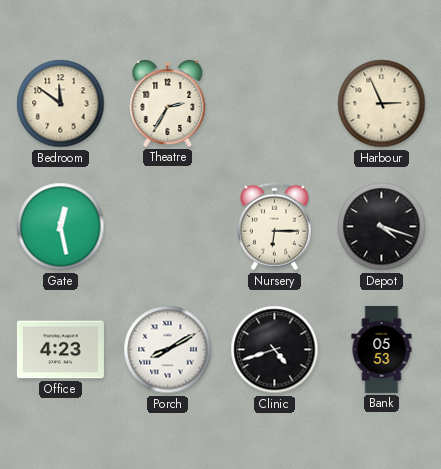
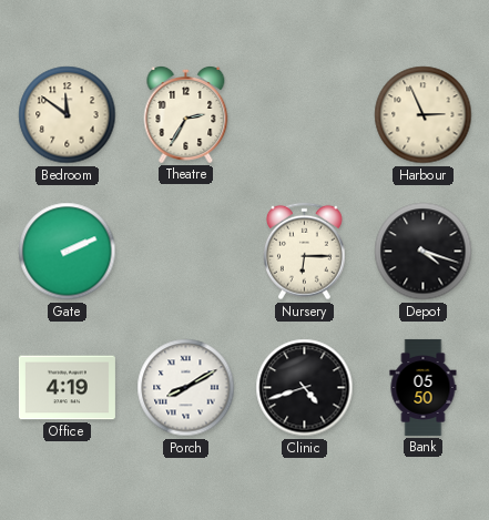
Gate: 12:28 -> 2:11
Office: 4:23 -> 4:19
Bank: 05:53 -> 05:50
